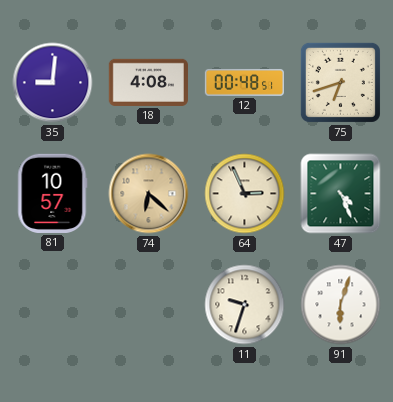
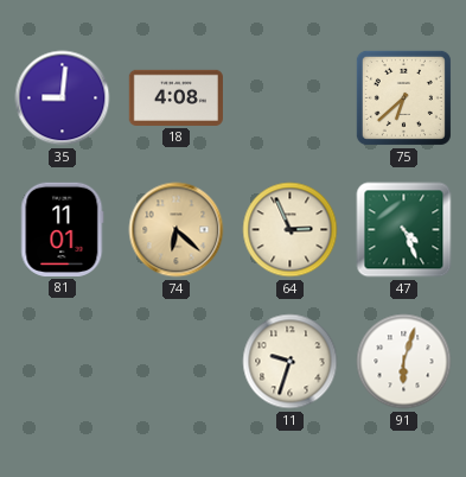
12: 00:48 -> none
75: 6:42 -> 6:38
81: 10:57 -> 11:01
